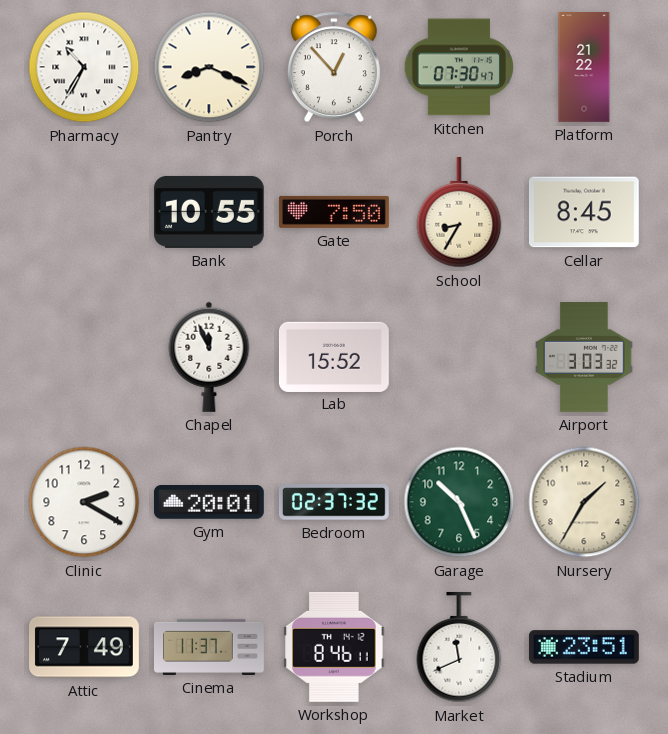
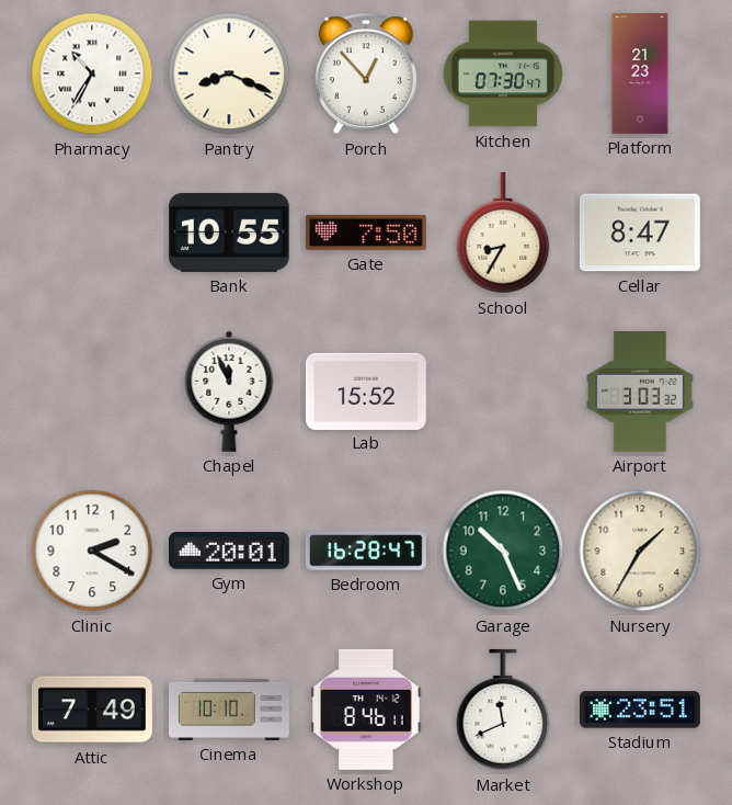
Platform: 21:22 -> 21:23
Cellar: 8:45 -> 8:47
Bedroom: 02:37 -> 16:28
Cinema: 11:37 -> 10:10
